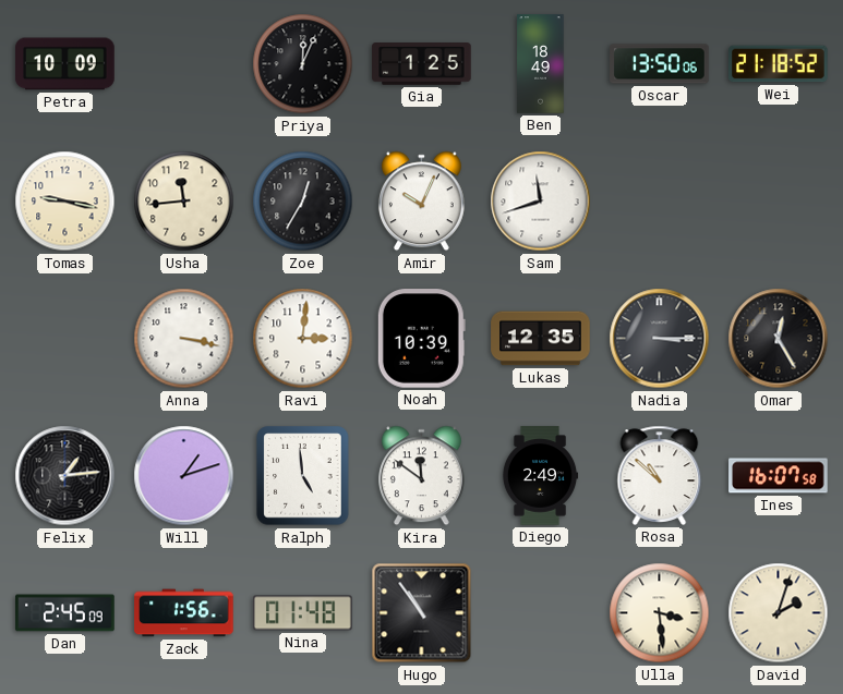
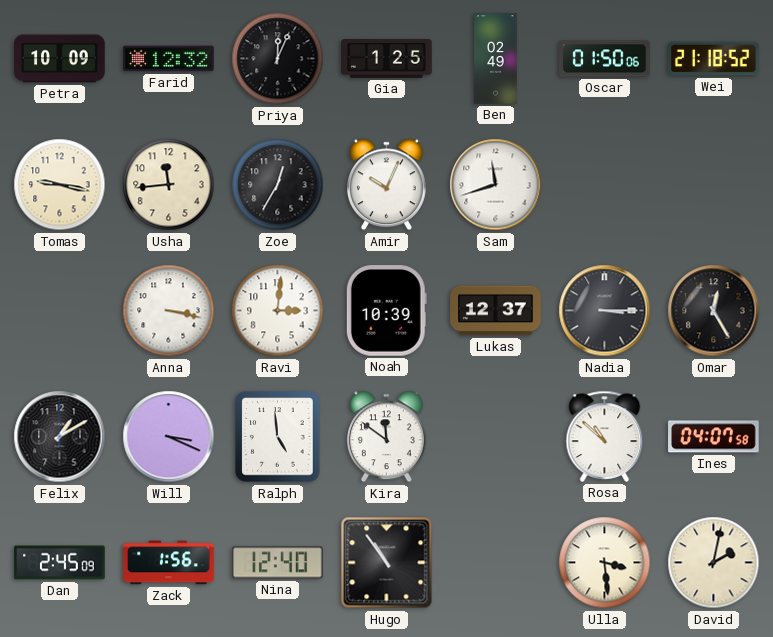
Farid: none -> 12:32
Ben: 18:49 -> 02:49
Oscar: 13:50 -> 01:50
Lukas: 12:35 -> 12:37
Felix: 1:14 -> 1:10
Will: 1:12 -> 3:19
Diego: 2:49 -> none
Ines: 16:07 -> 04:07
Nina: 01:48 -> 12:40
David: 2:03 -> 2:02
